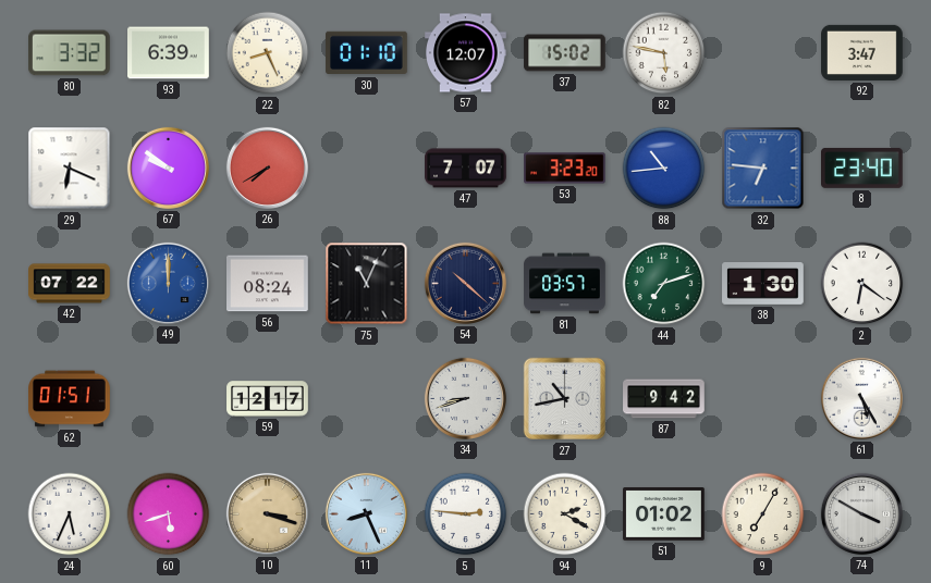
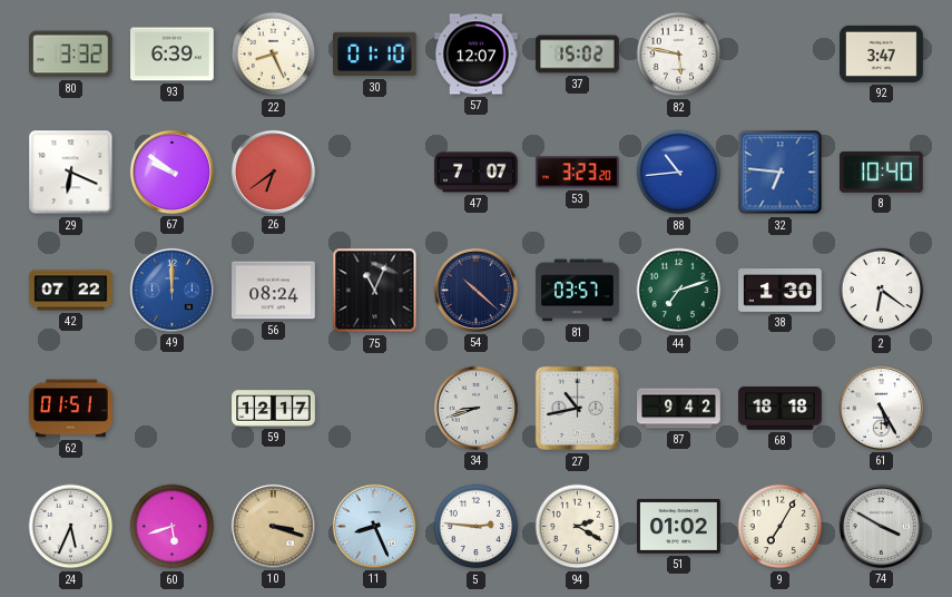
26: 7:40 -> 6:39
8: 23:40 -> 10:40
68: none -> 18:18
